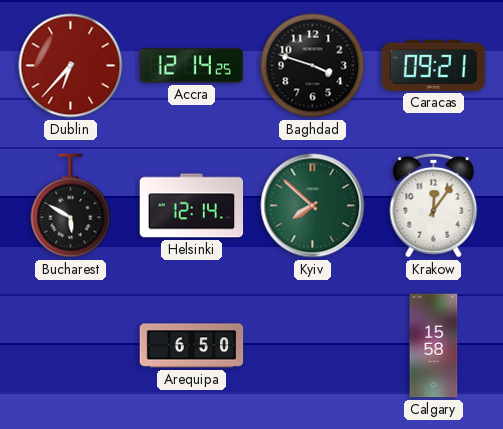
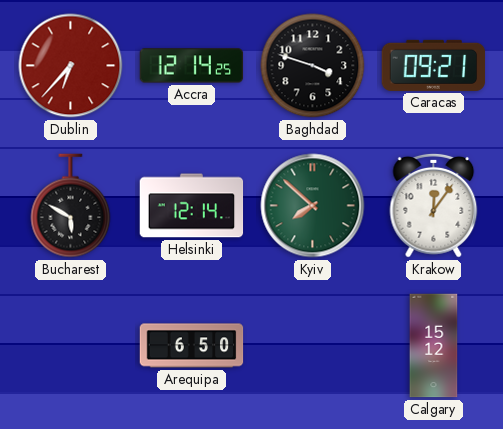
Calgary: 15:58 -> 15:12
